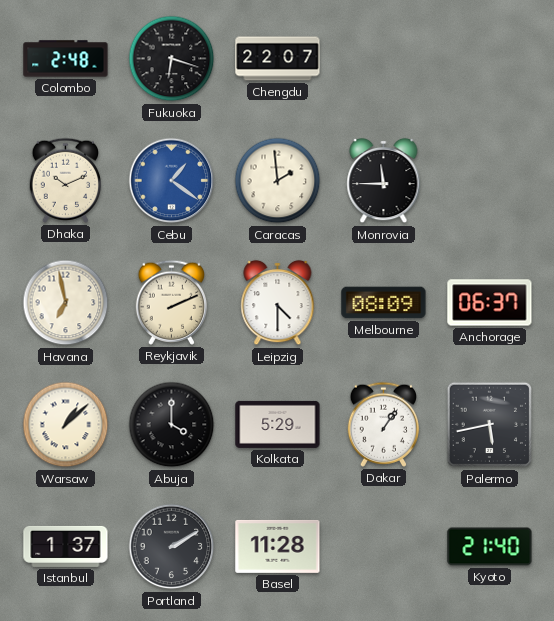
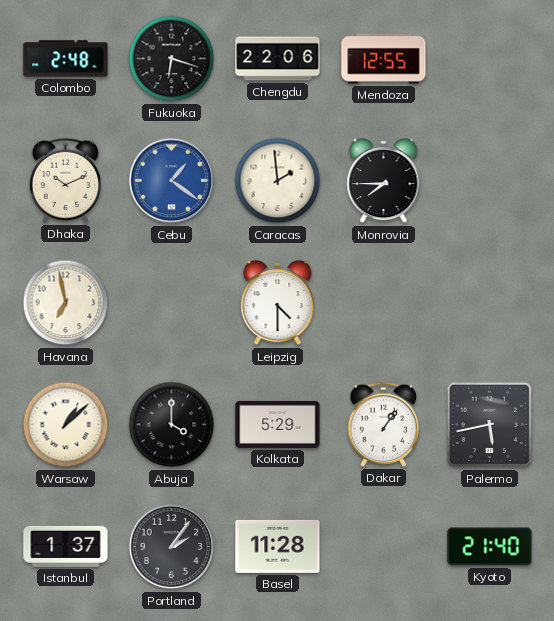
Chengdu: 22:07 -> 22:06
Mendoza: none -> 12:55
Monrovia: 11:45 -> 7:45
Reykjavik: 2:11 -> none
Melbourne: 08:09 -> none
Anchorage: 06:37 -> none
Portland: 2:10 -> 2:06
